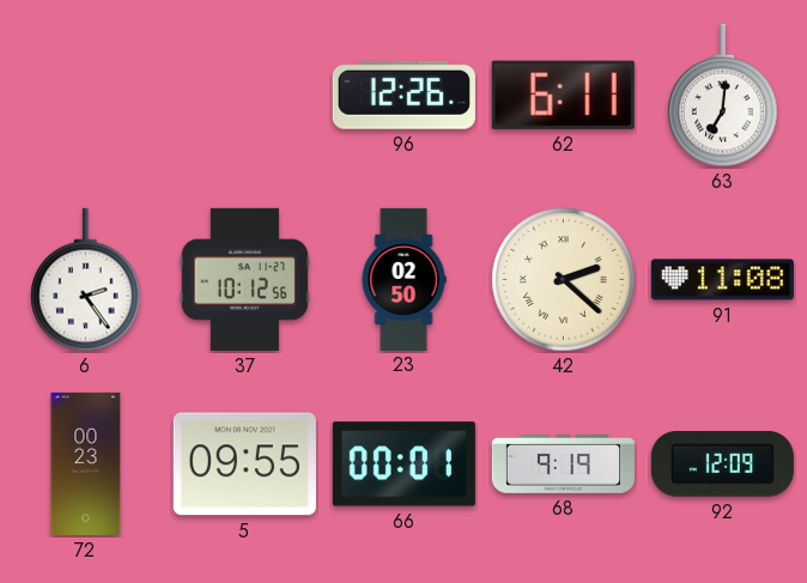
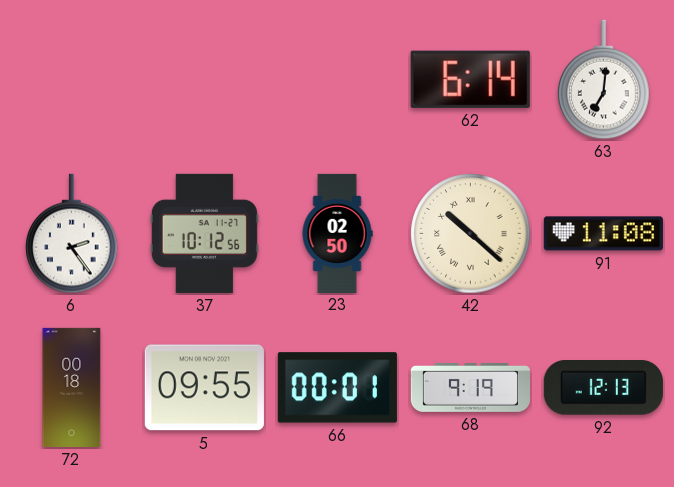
96: 12:26 -> none
62: 6:11 -> 6:14
42: 2:22 -> 10:22
72: 00:23 -> 00:18
92: 12:09 -> 12:13
